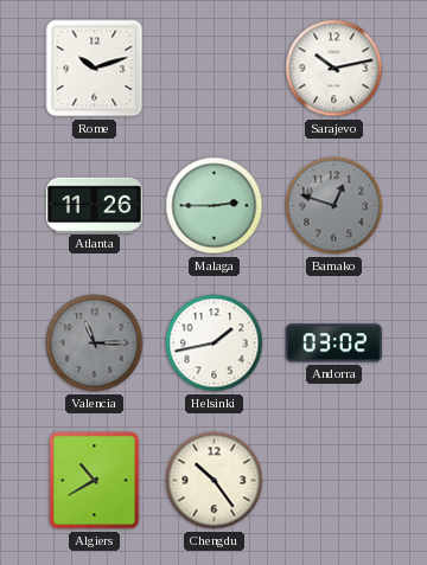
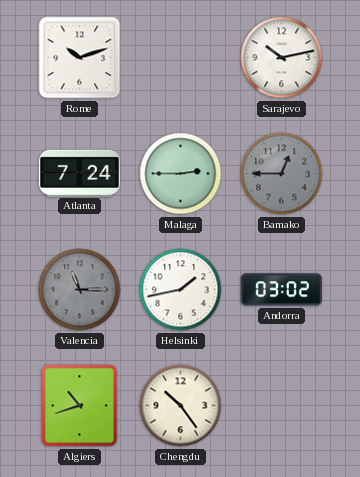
Atlanta: 11:26 -> 7:24
Bamako: 12:48 -> 12:45
Algiers: 10:40 -> 10:42
